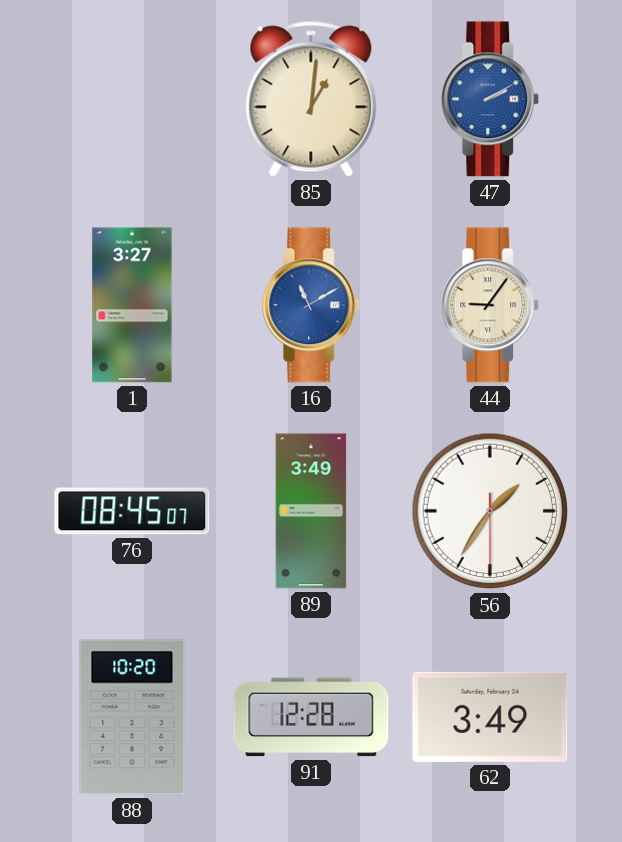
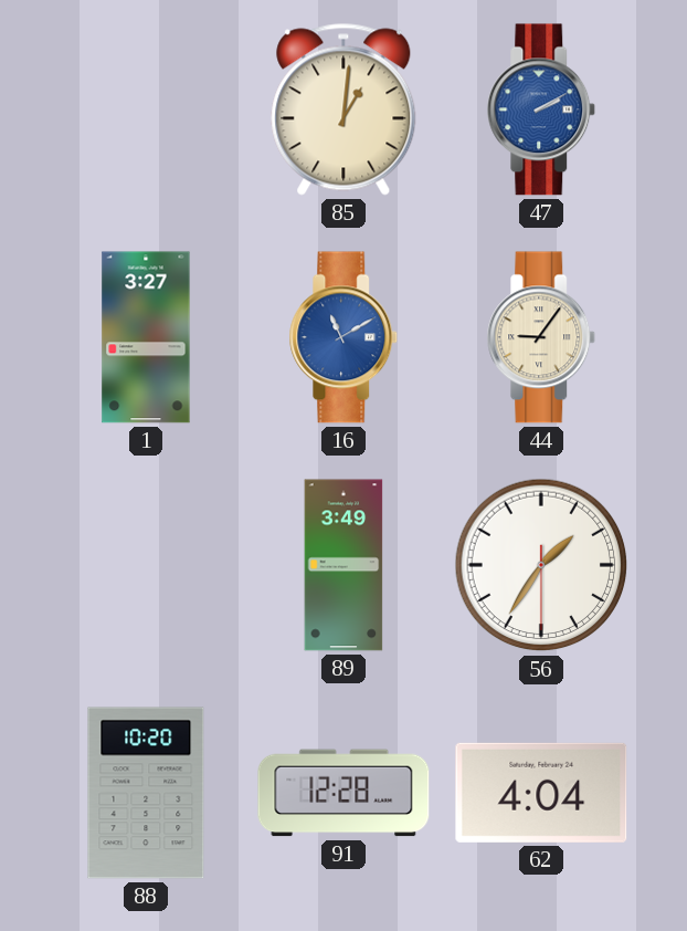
76: 08:45 -> none
62: 3:49 -> 4:04
